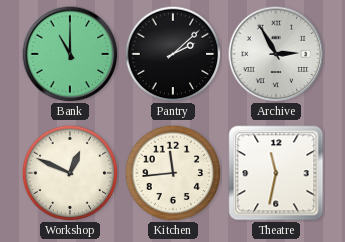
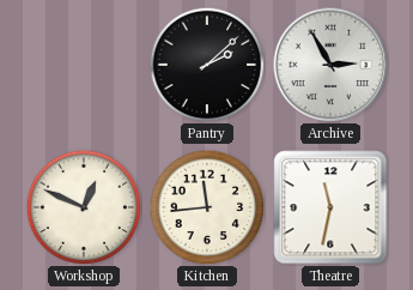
Bank: 11:00 -> none
